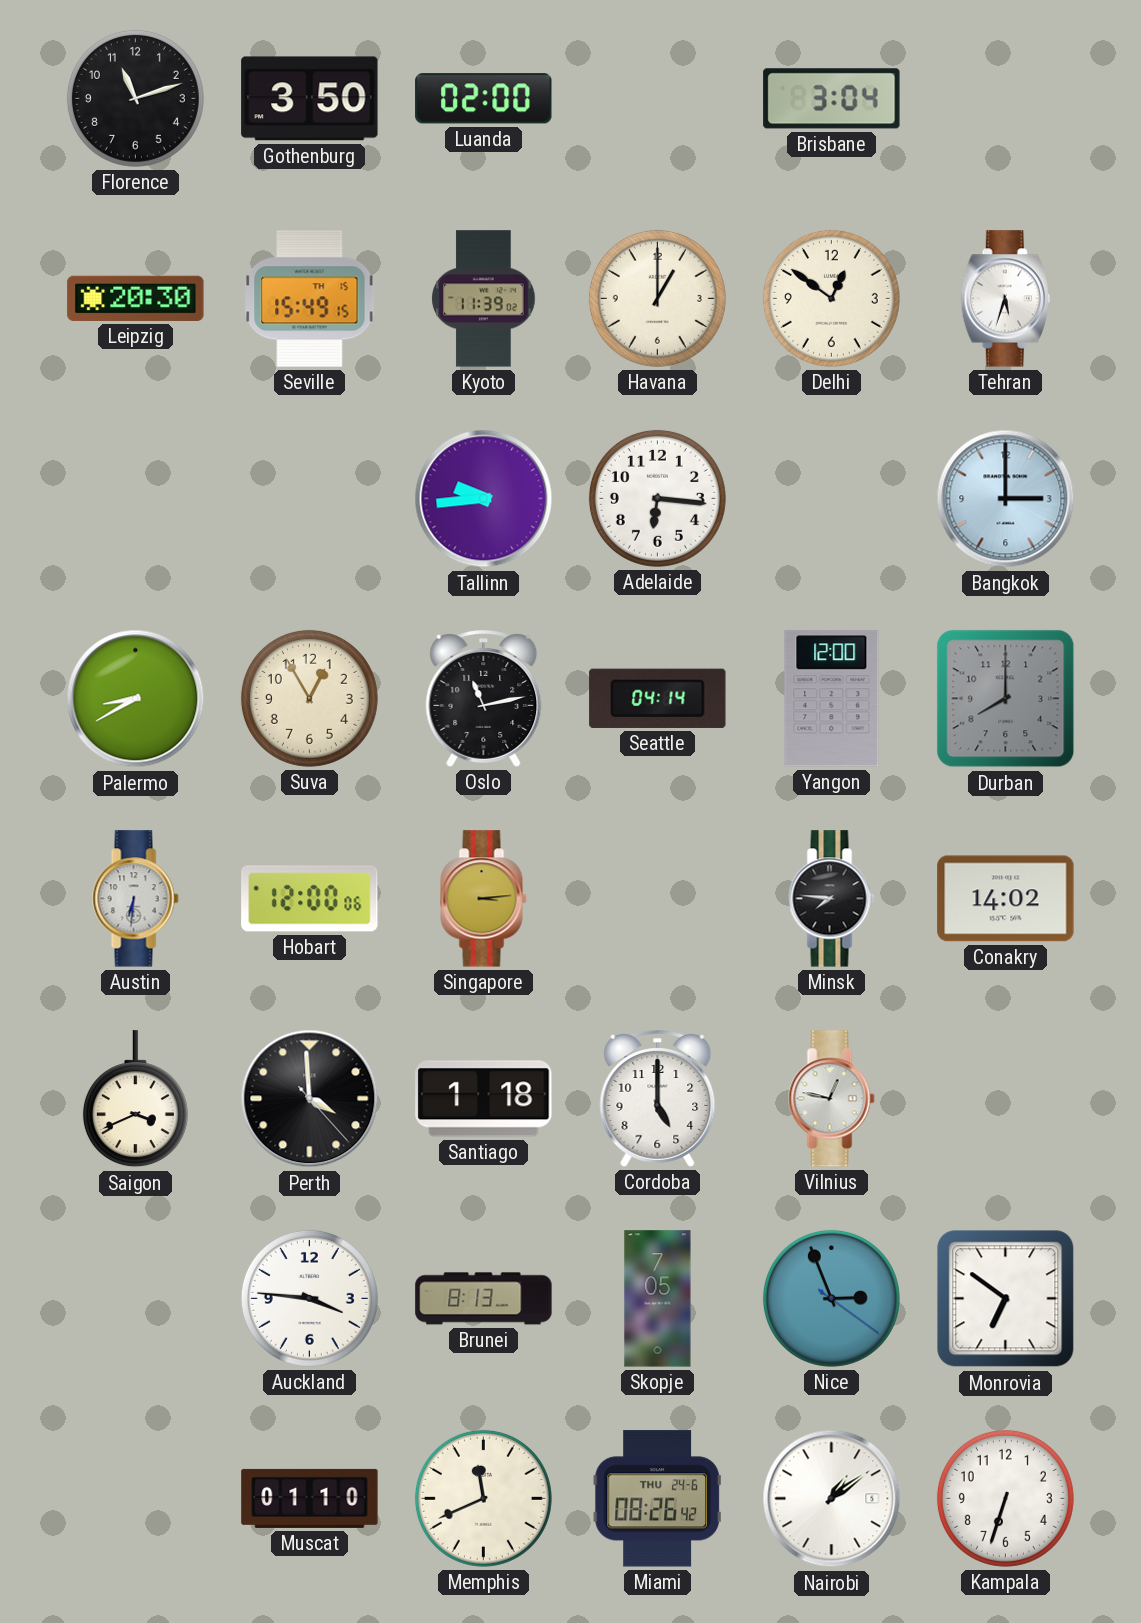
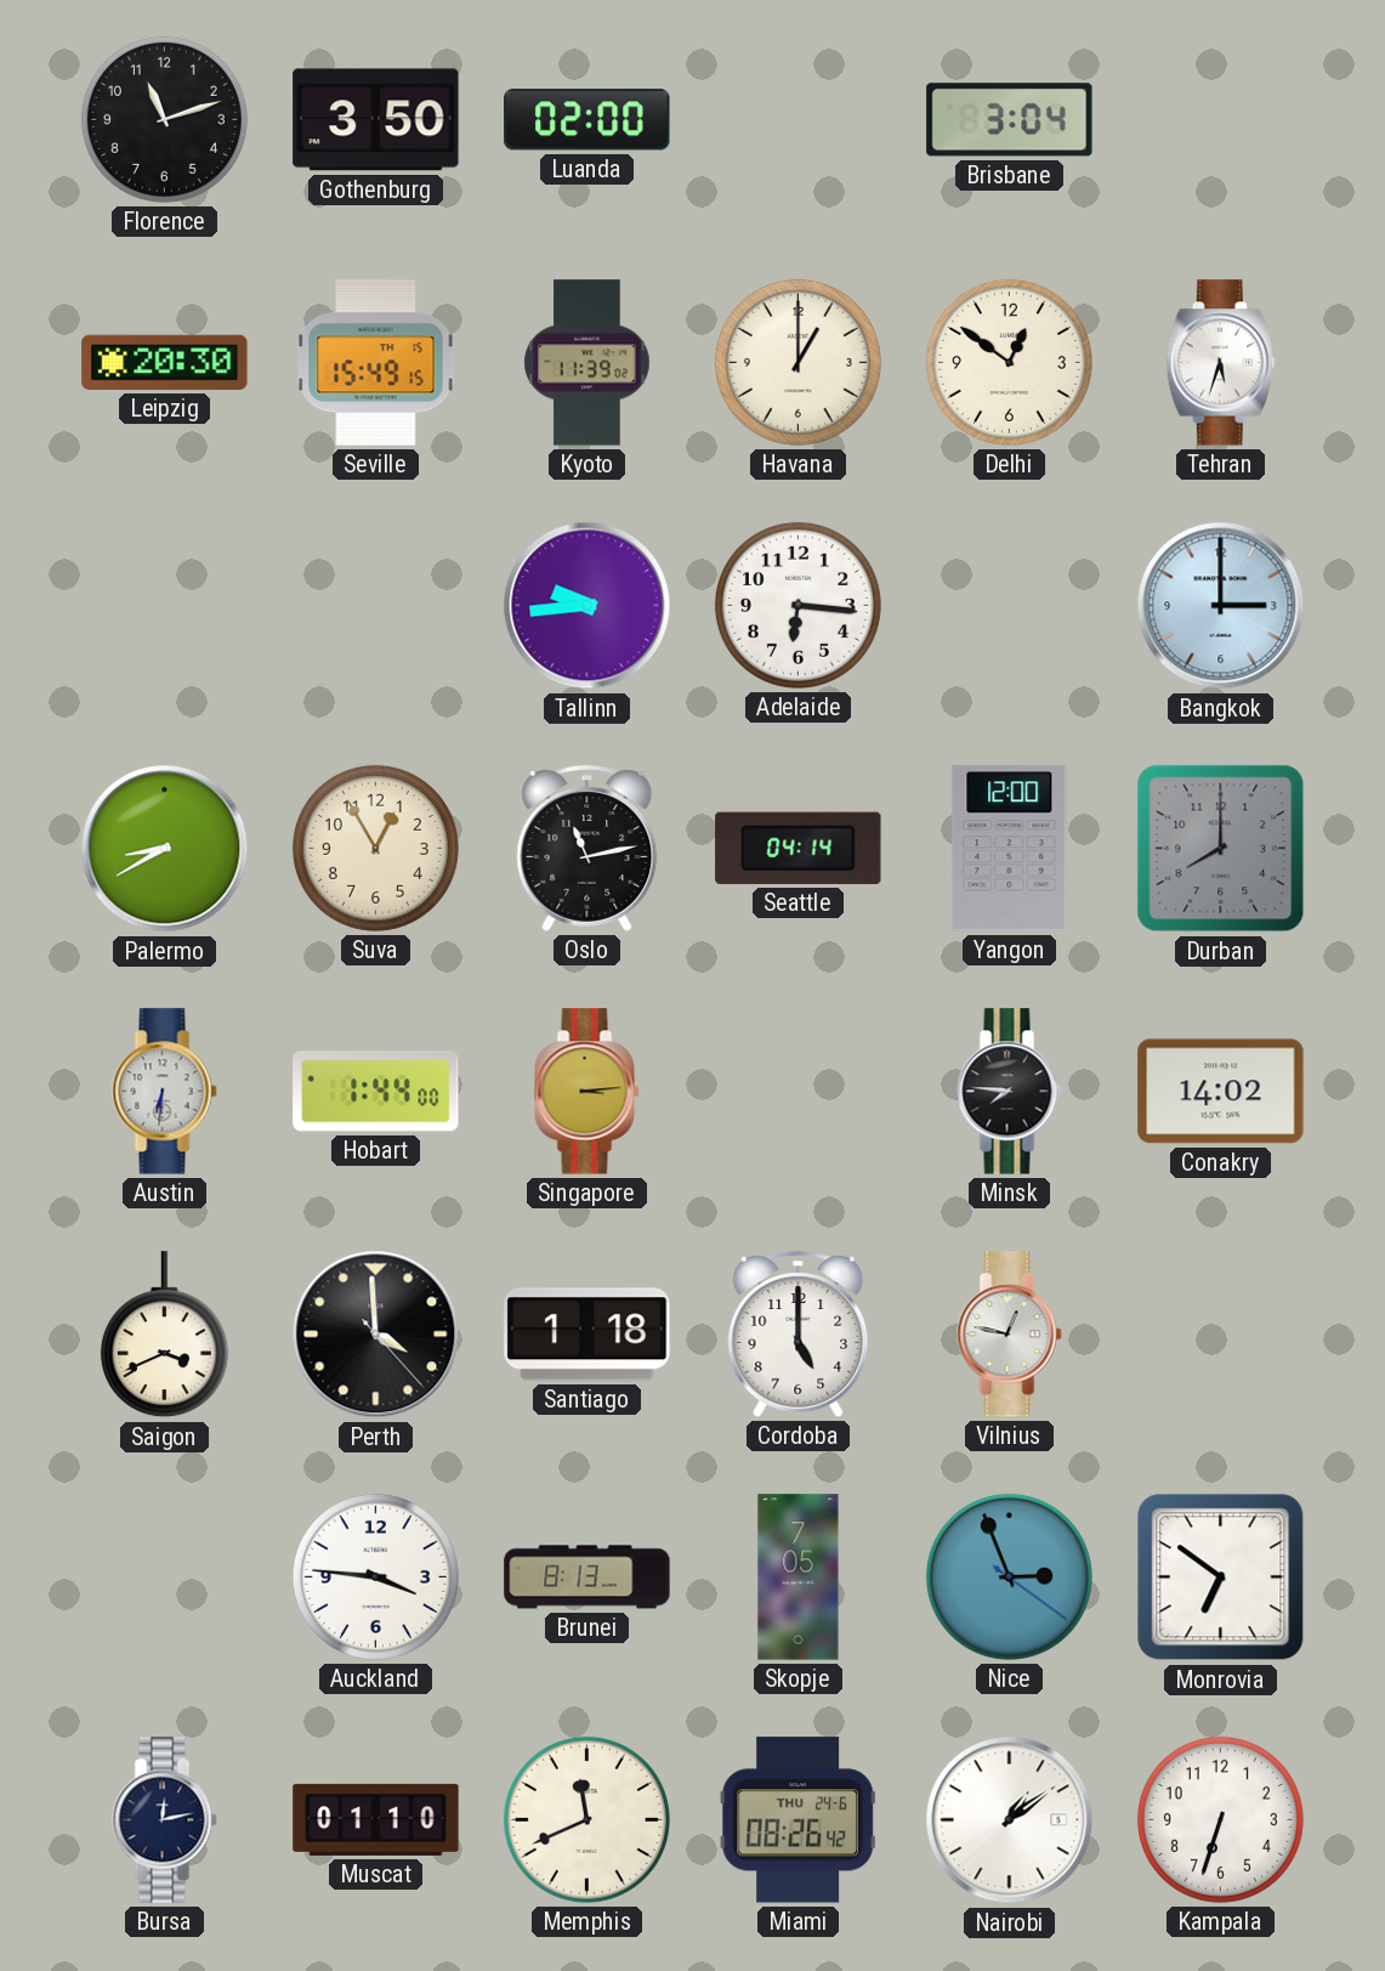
Hobart: 12:00 -> 1:44
Bursa: none -> 12:13
